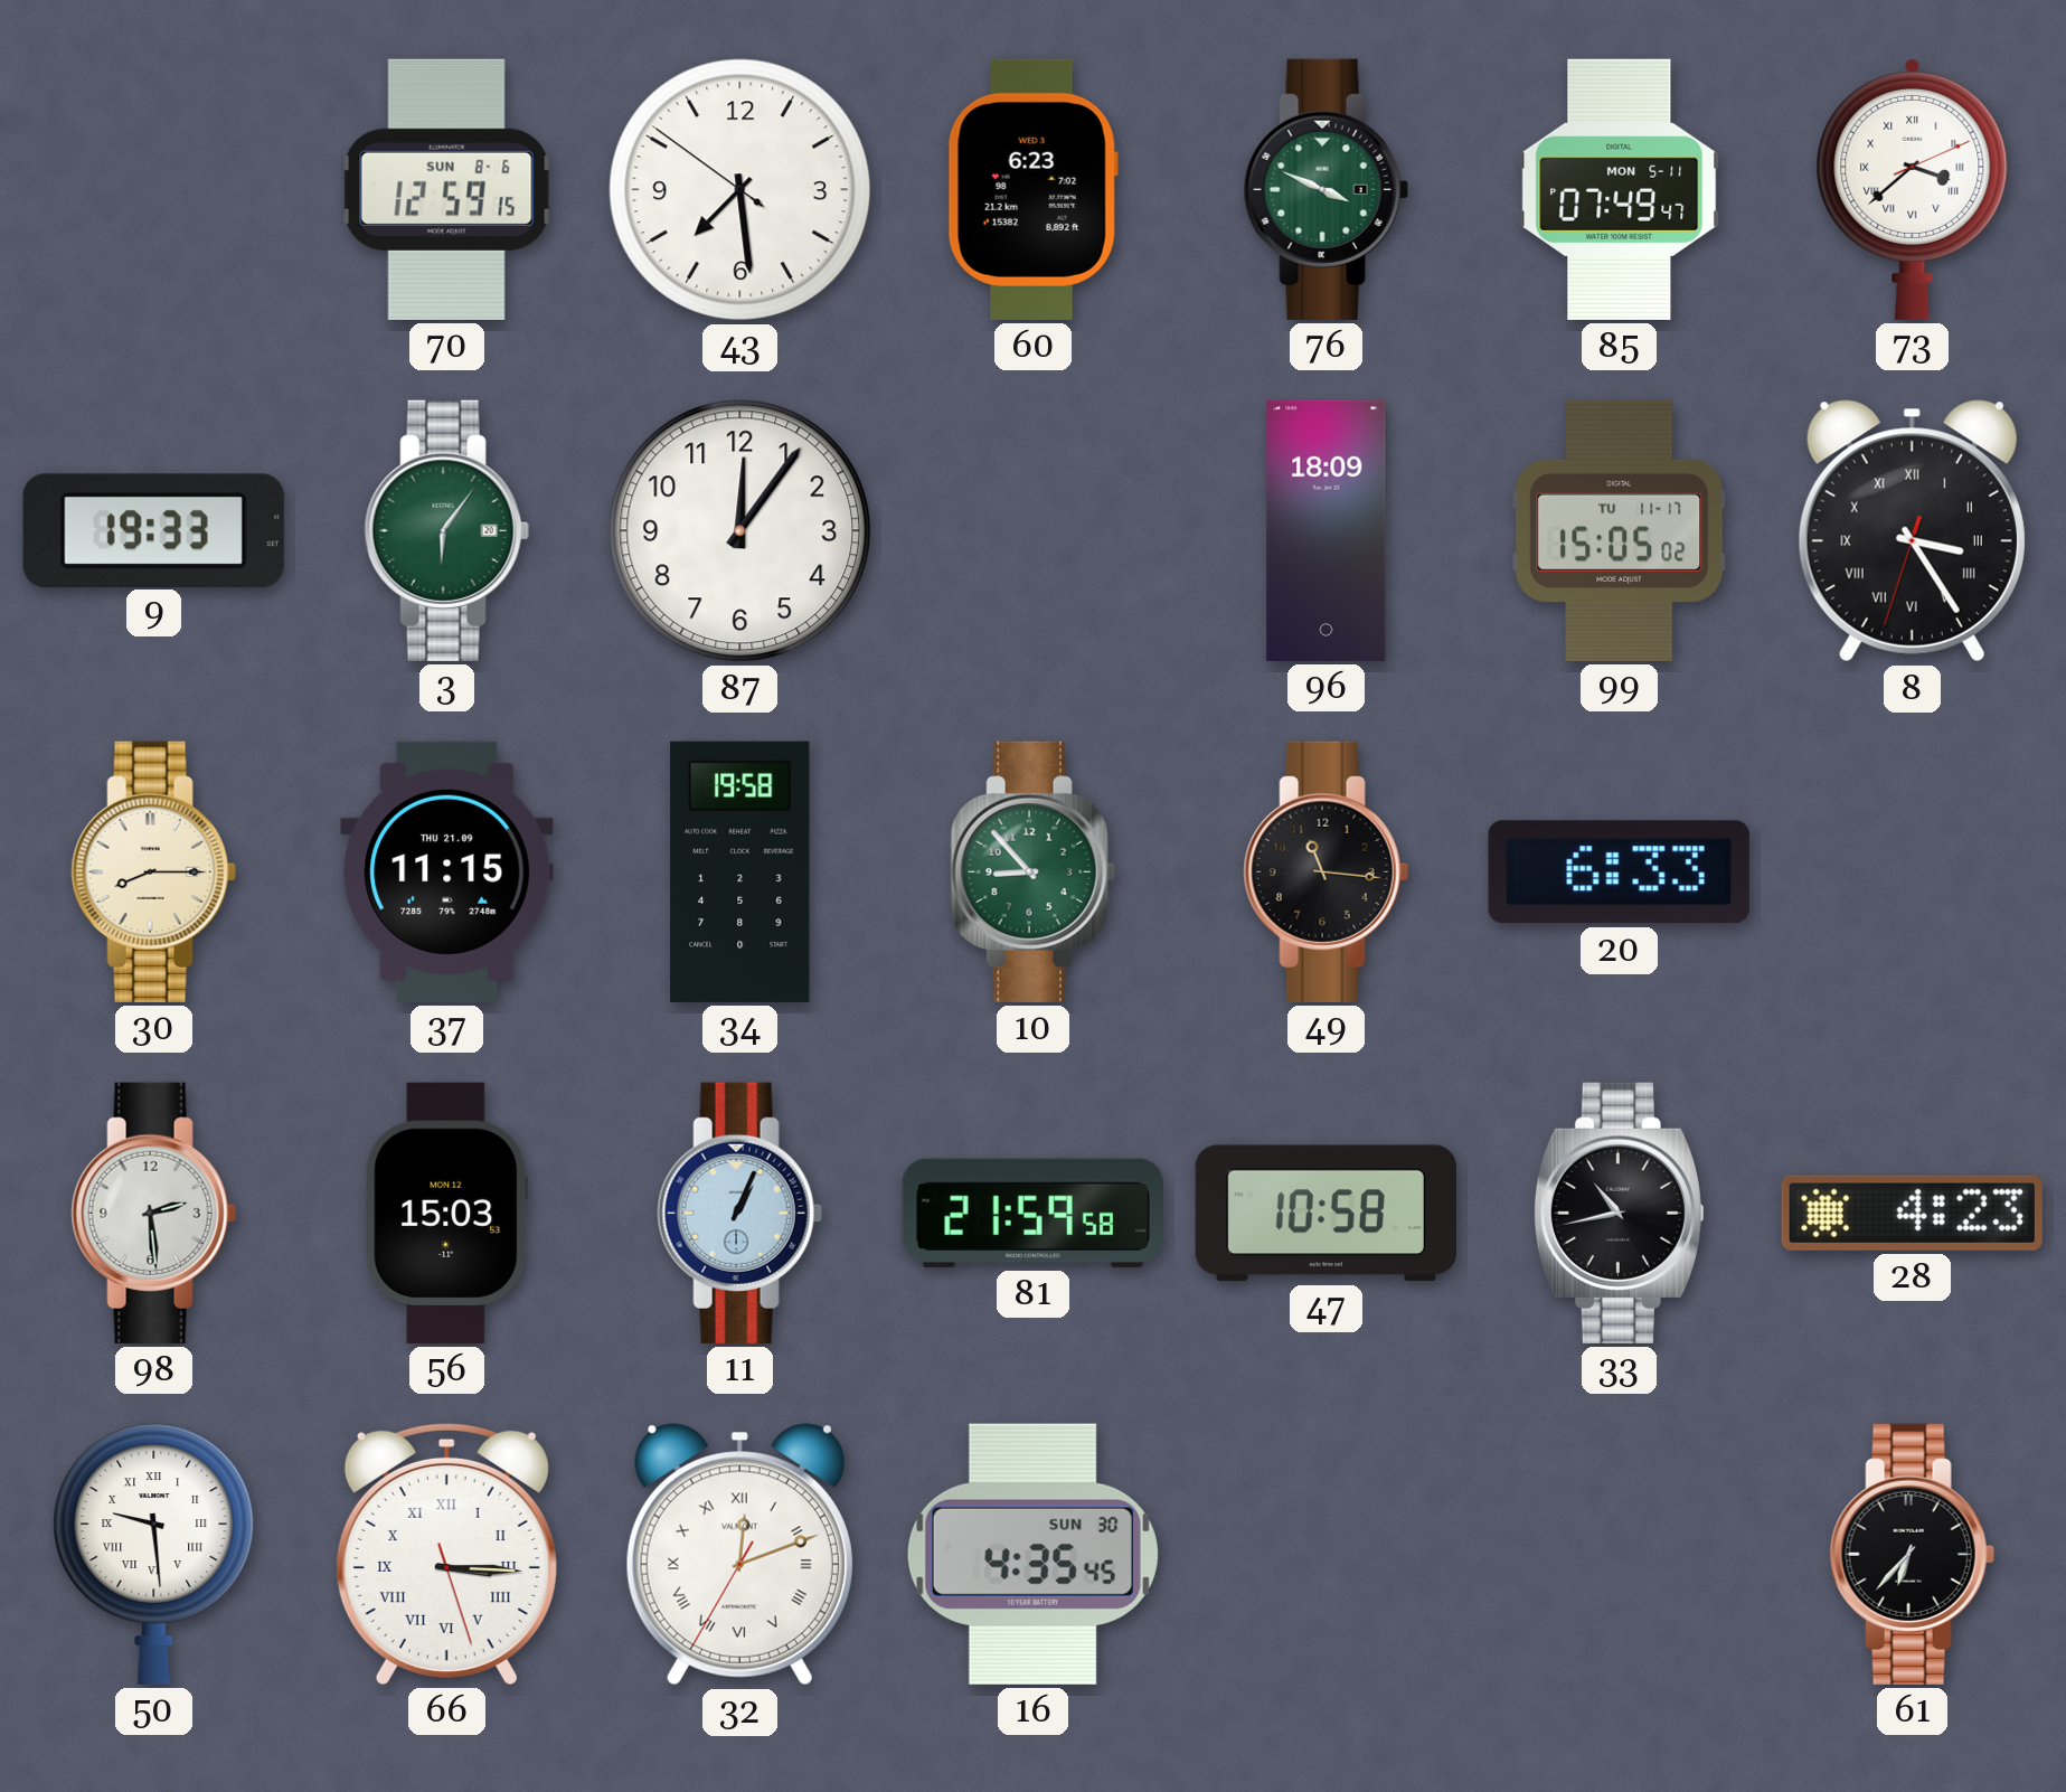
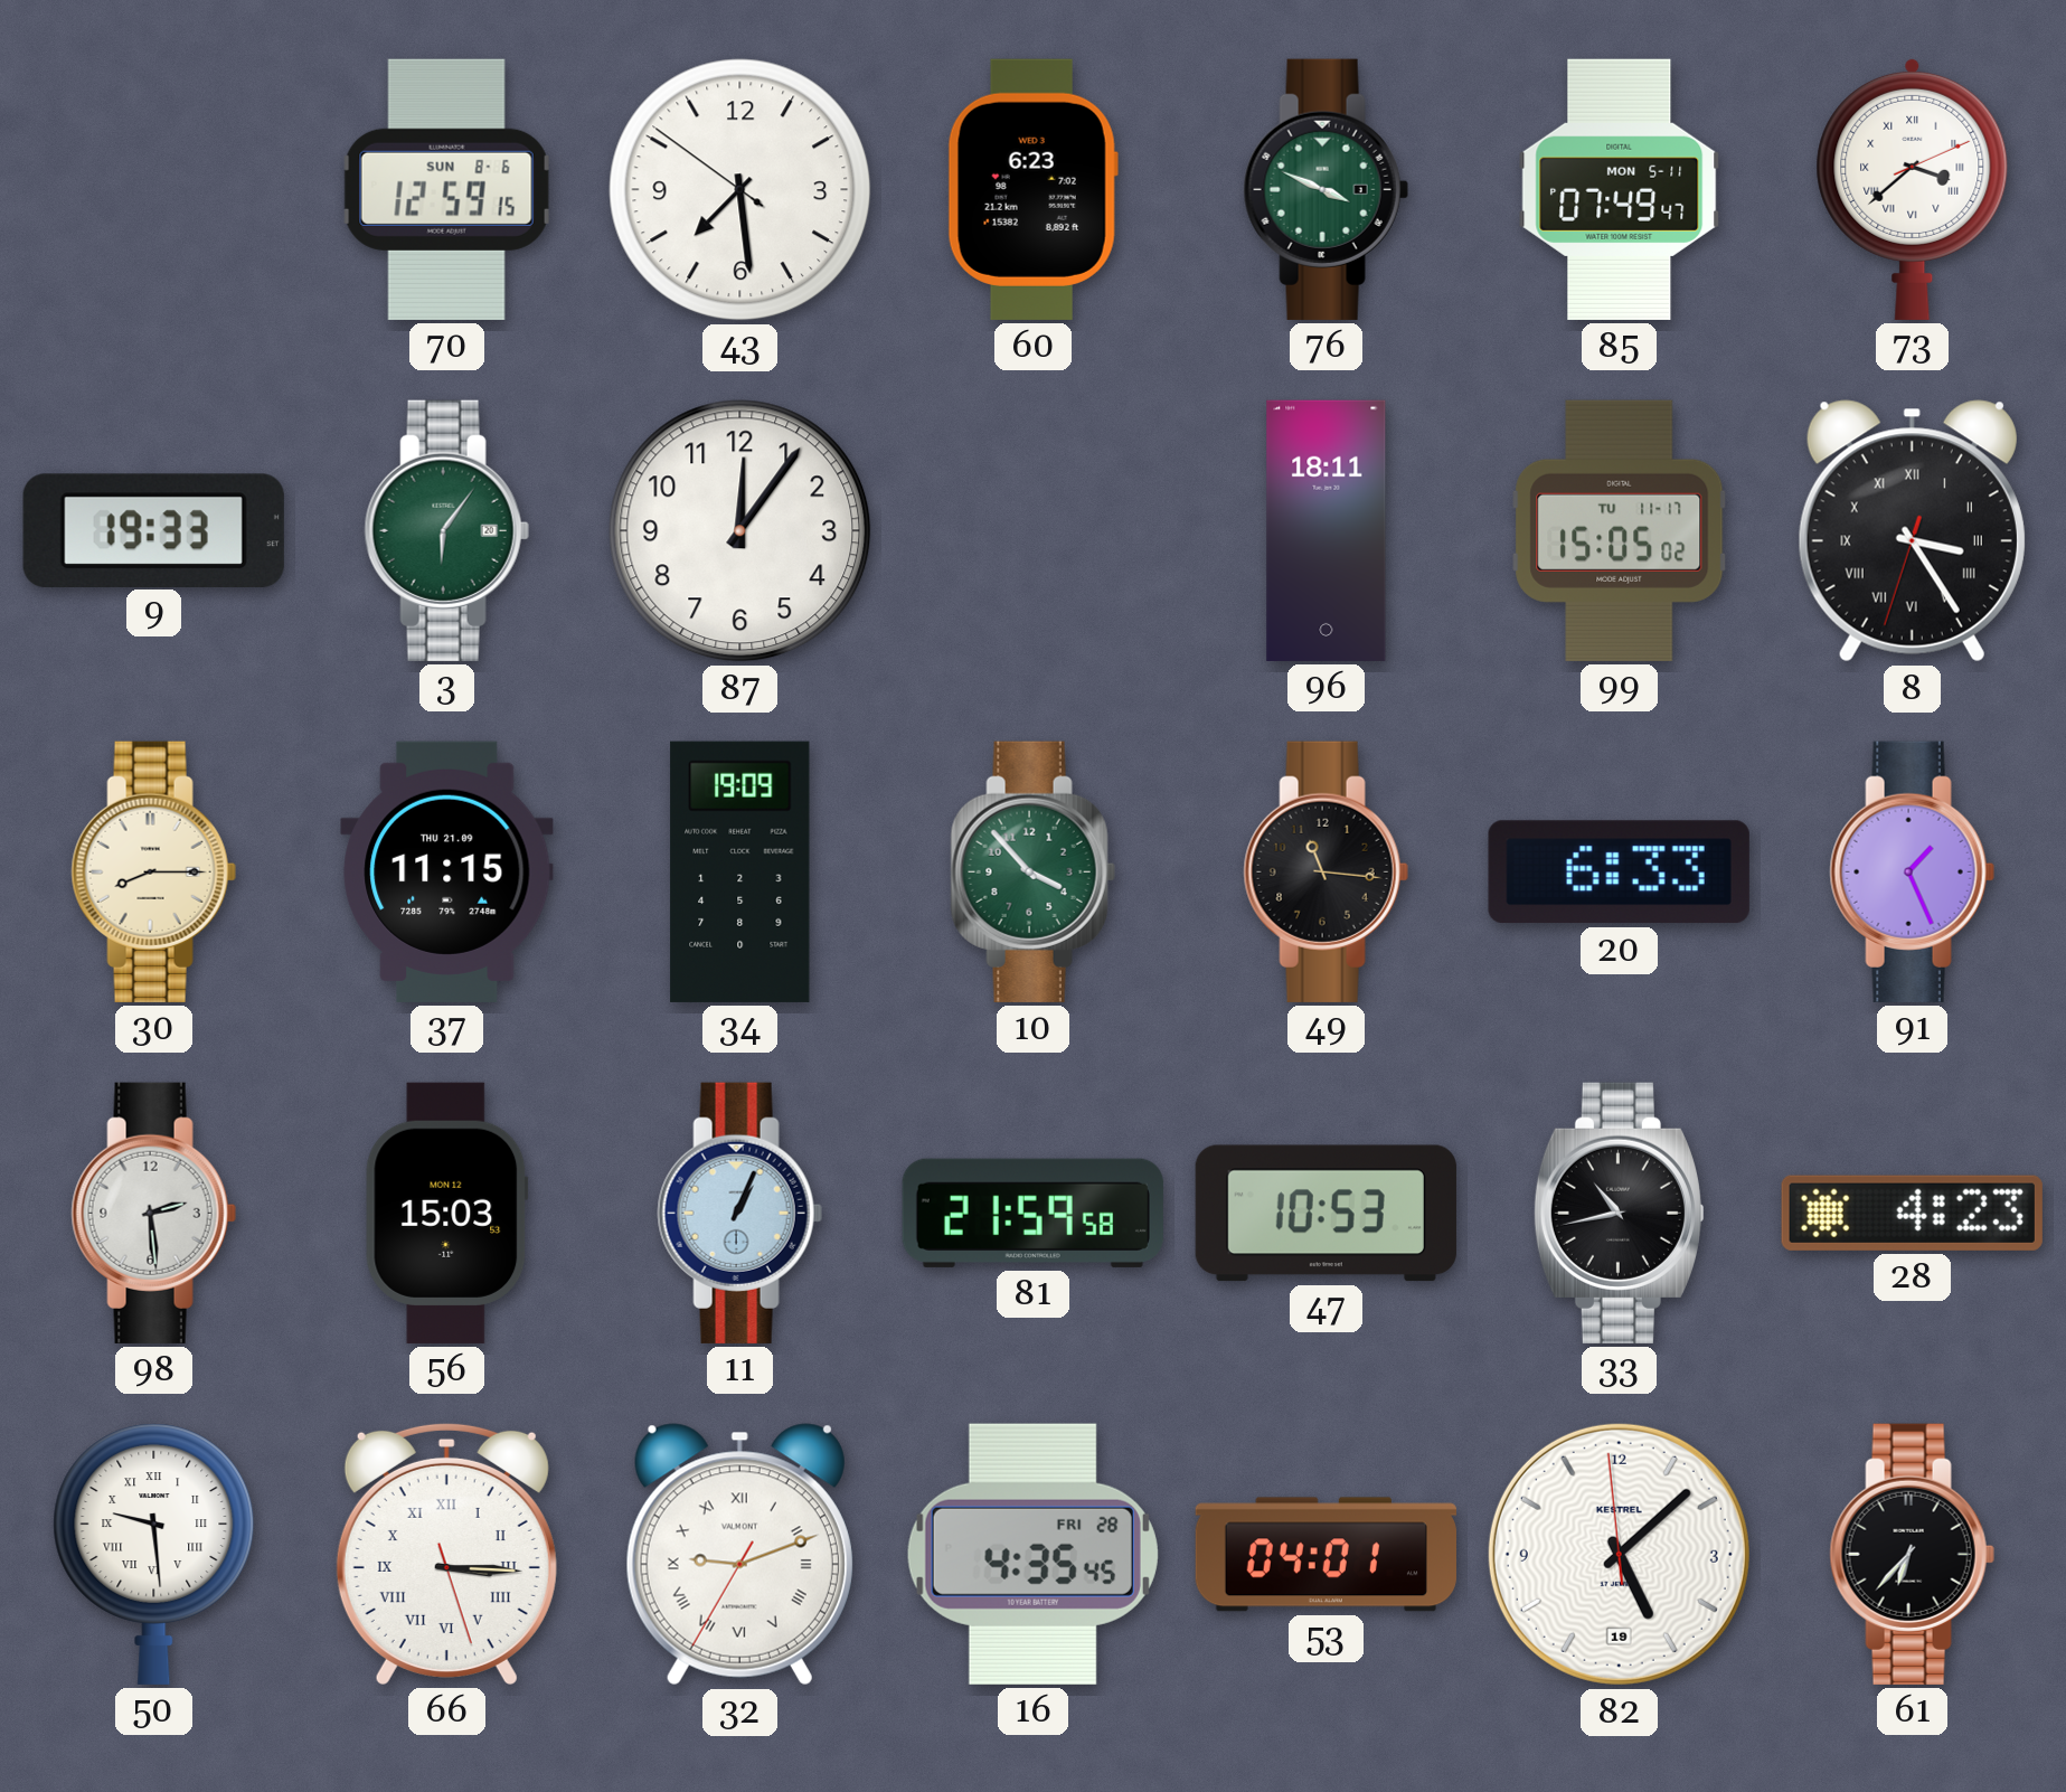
96: 18:09 -> 18:11
34: 19:58 -> 19:09
10: 8:53 -> 3:53
91: none -> 1:26
47: 10:58 -> 10:53
32: 12:11 -> 9:11
16 date: SUN 30 -> FRI 28
53: none -> 04:01
82: none -> 5:07
